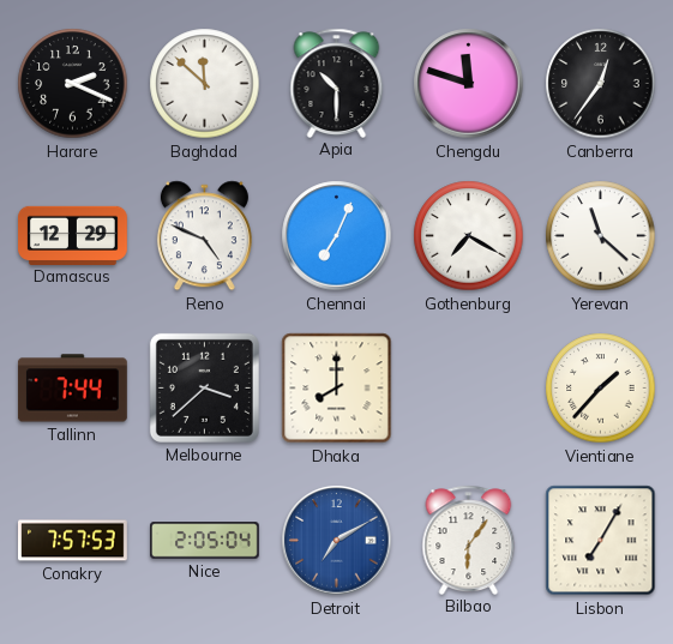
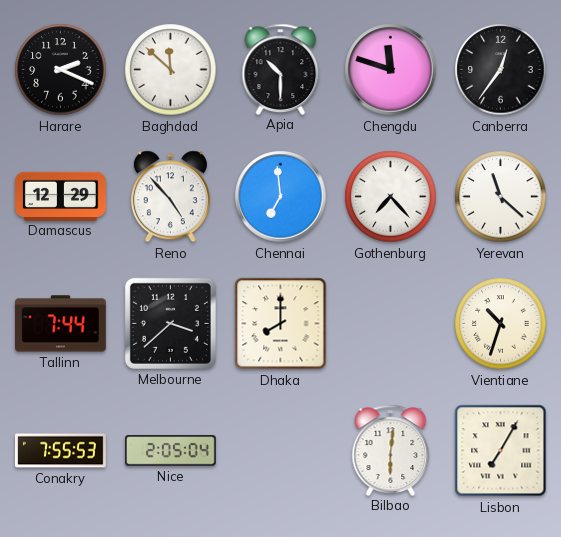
Reno: 4:49 -> 4:53
Chennai: 7:04 -> 6:59
Gothenburg: 7:20 -> 7:23
Vientiane: 1:37 -> 10:33
Conakry: 7:57 -> 7:55
Detroit: 7:10 -> none
Bilbao: 6:06 -> 6:01
